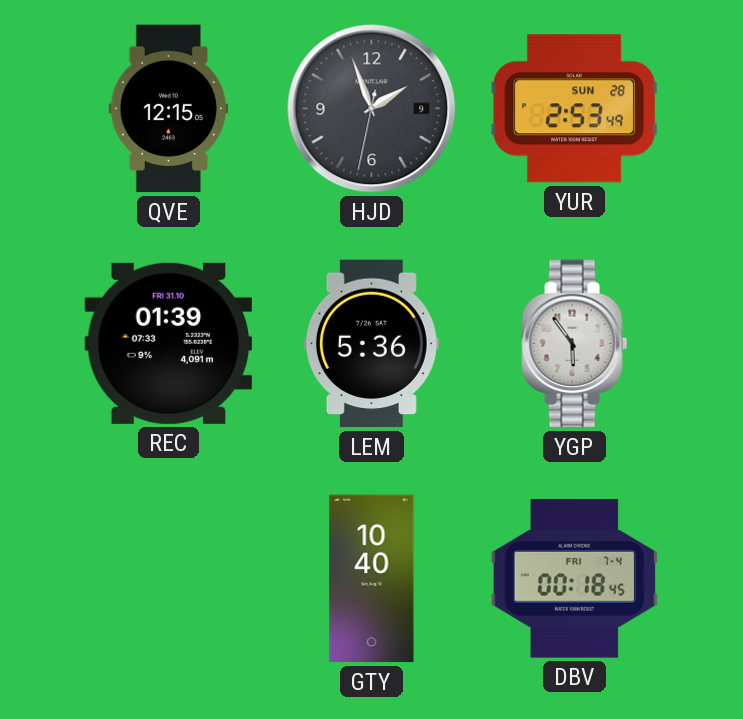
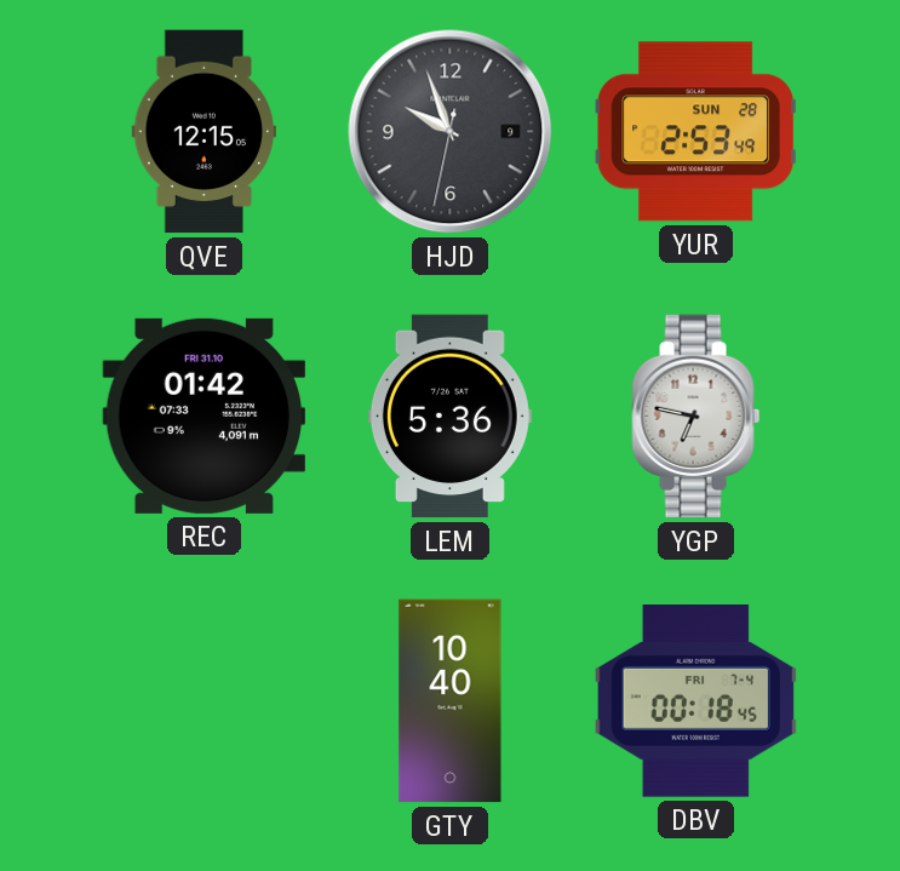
HJD: 1:56 -> 9:56
REC: 01:39 -> 01:42
YGP: 5:54 -> 6:47
